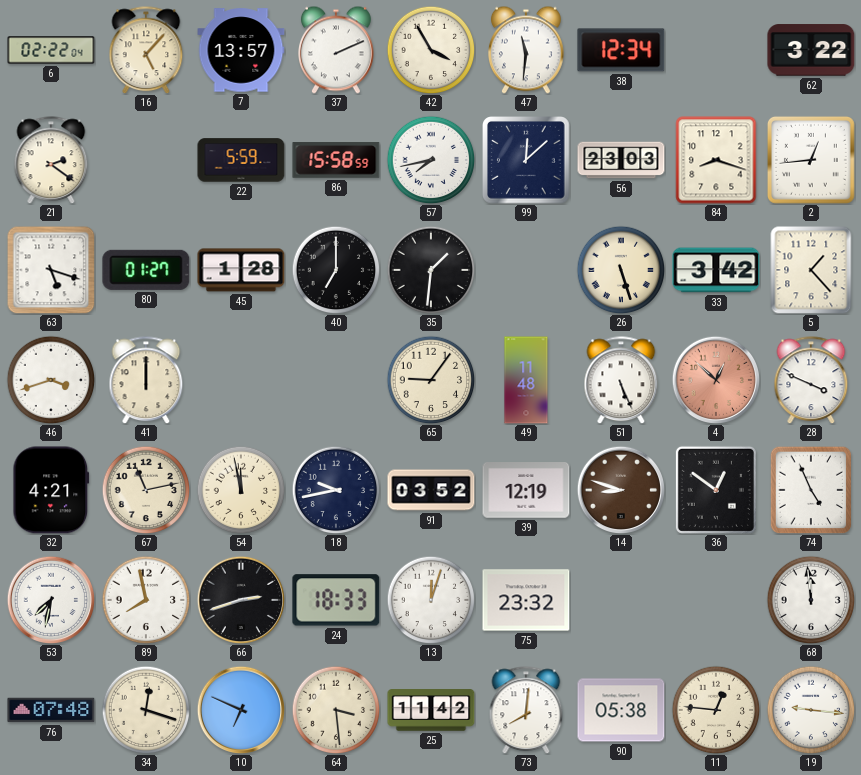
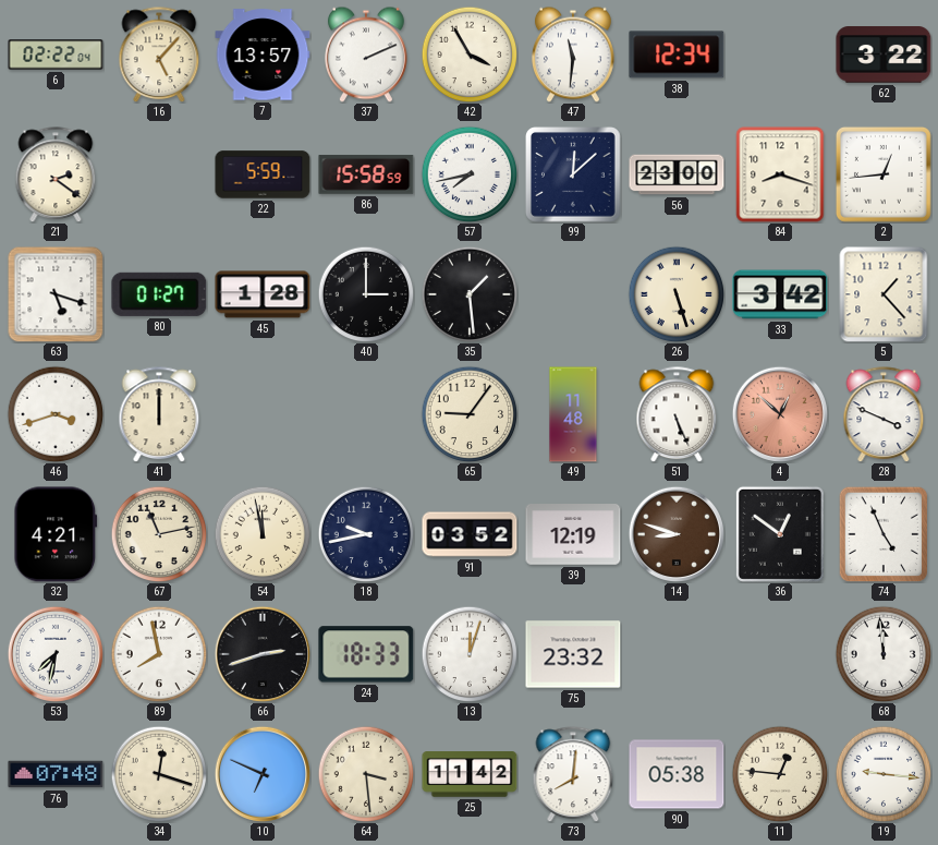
56: 23:03 -> 23:00
40: 7:00 -> 3:00
35: 1:31 -> 1:29
